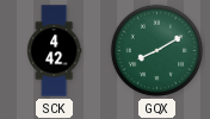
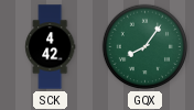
GQX: 8:10 -> 8:06
